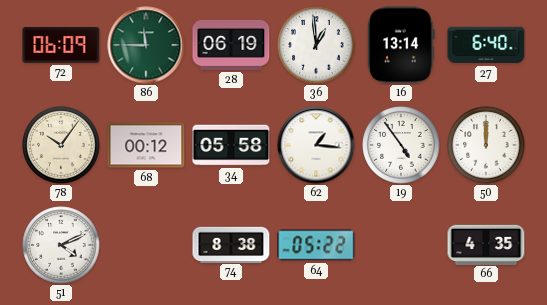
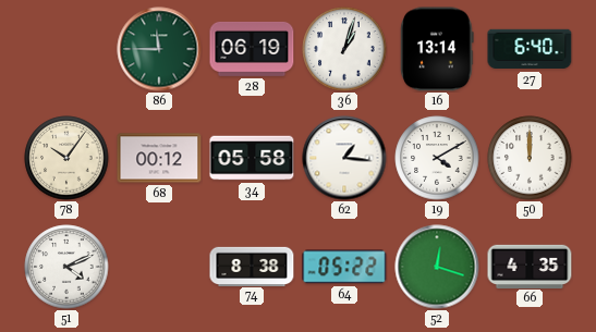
72: 06:09 -> none
36: 12:59 -> 1:03
19: 4:54 -> 4:10
52: none -> 12:18
